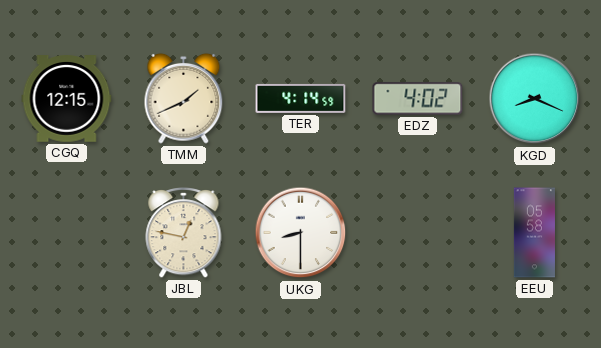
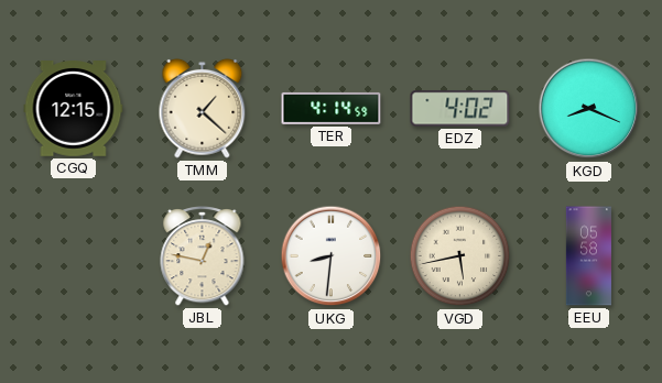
TMM: 1:41 -> 1:22
UKG: 8:30 -> 8:31
VGD: none -> 5:43
